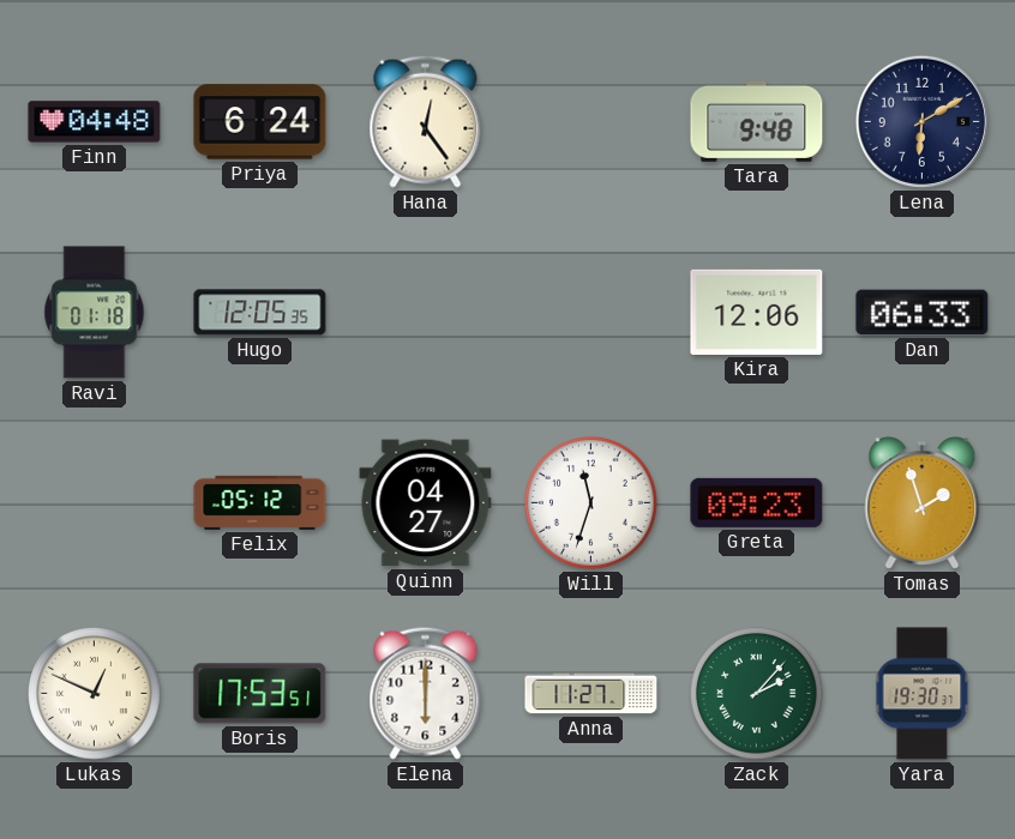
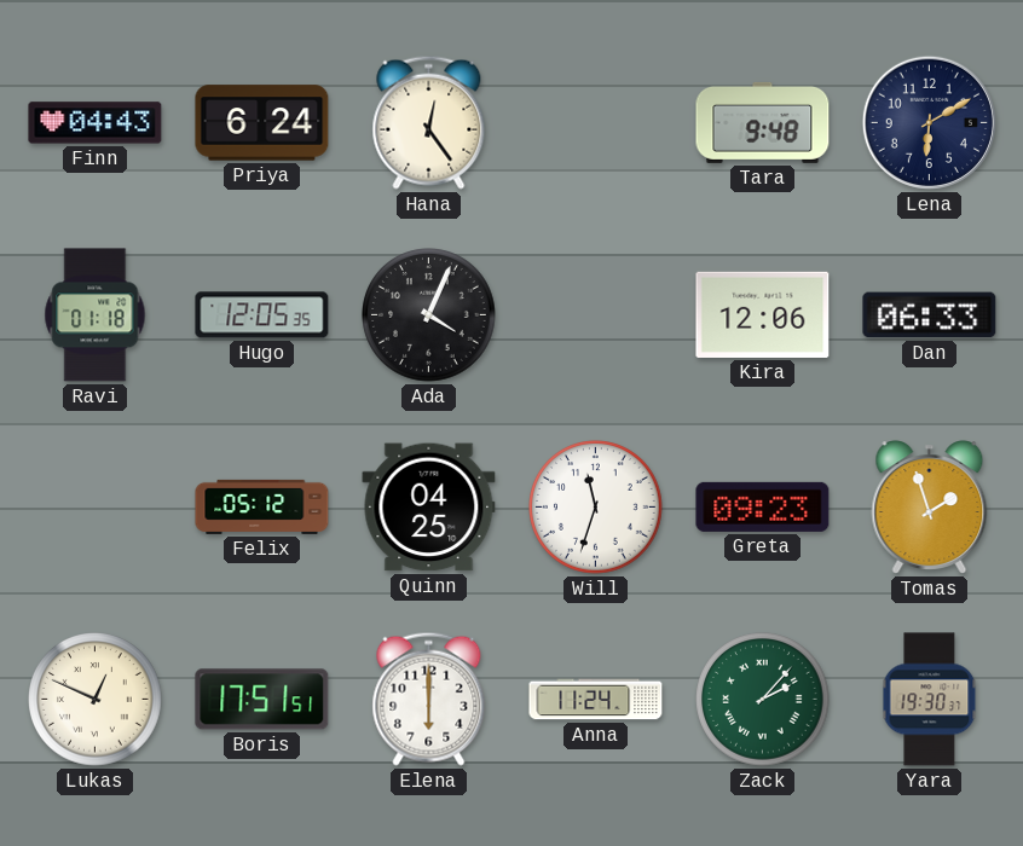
Finn: 04:48 -> 04:43
Ada: none -> 4:04
Quinn: 04:27 -> 04:25
Boris: 17:53 -> 17:51
Anna: 11:27 -> 11:24
